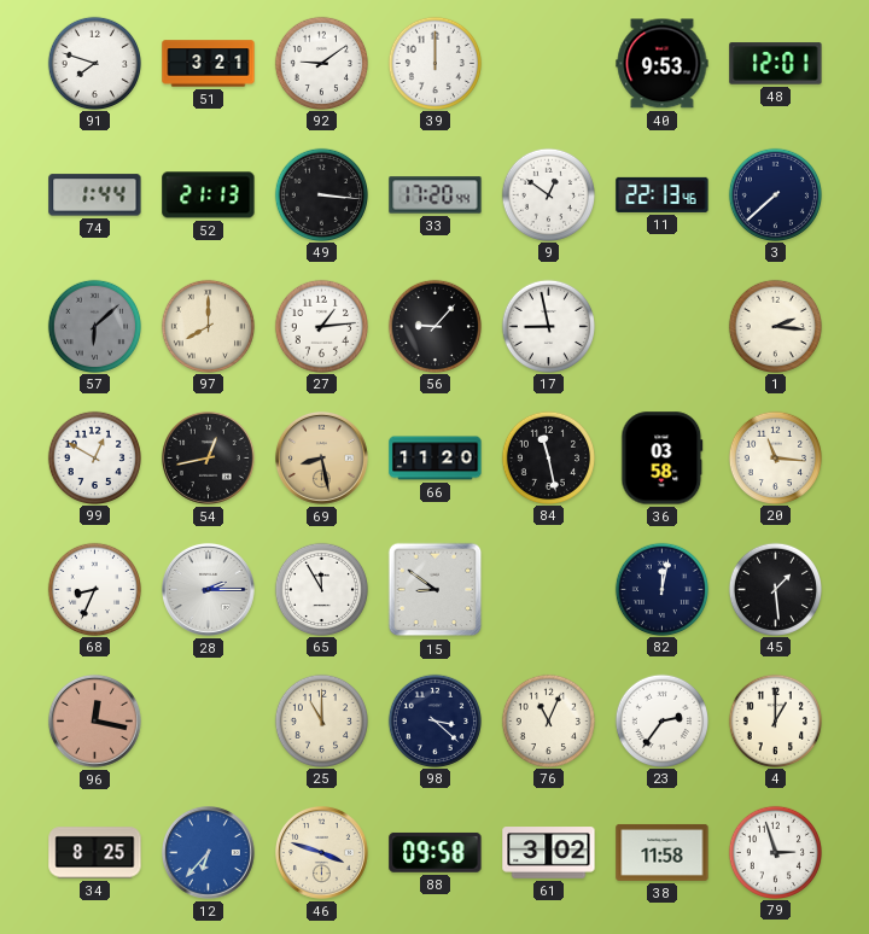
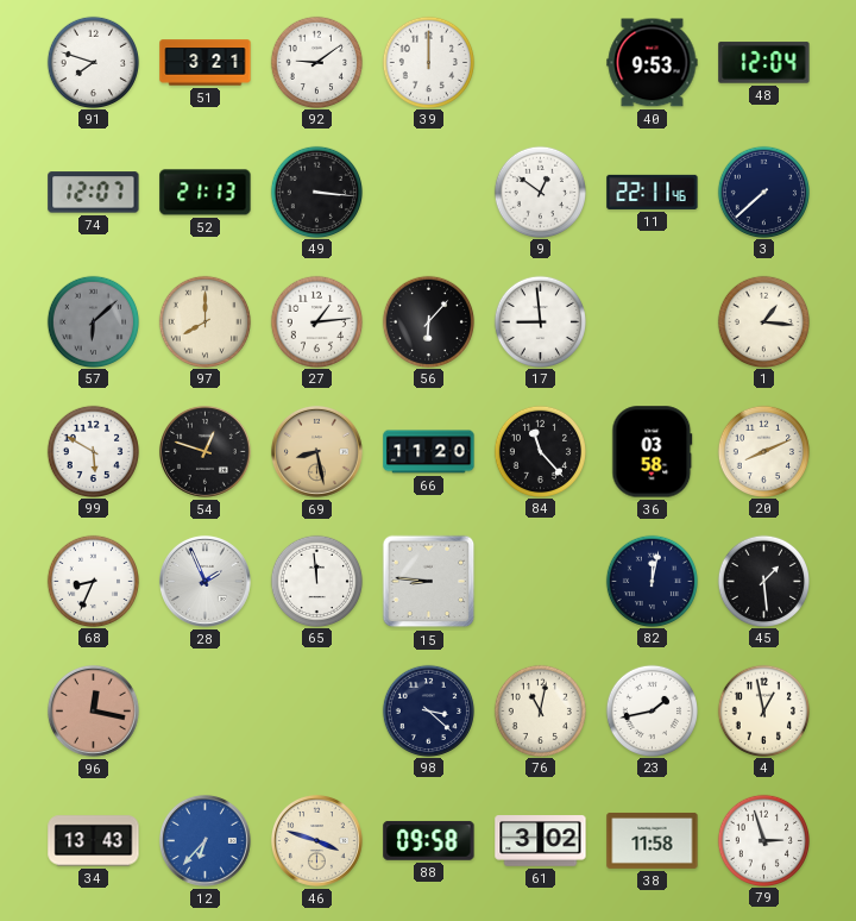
48: 12:01 -> 12:04
74: 1:44 -> 12:07
33: 17:20 -> none
11: 22:13 -> 22:11
56: 9:07 -> 6:07
17: 8:58 -> 8:59
1: 2:16 -> 1:16
99: 12:50 -> 5:50
54: 12:43 -> 12:48
84: 11:28 -> 11:23
20: 11:16 -> 8:11
28: 2:15 -> 1:56
65: 11:55 -> 11:59
15: 8:51 -> 8:46
25: 11:00 -> none
76: 11:04 -> 11:02
23: 2:36 -> 1:43
4: 1:00 -> 12:58
34: 8:25 -> 13:43
